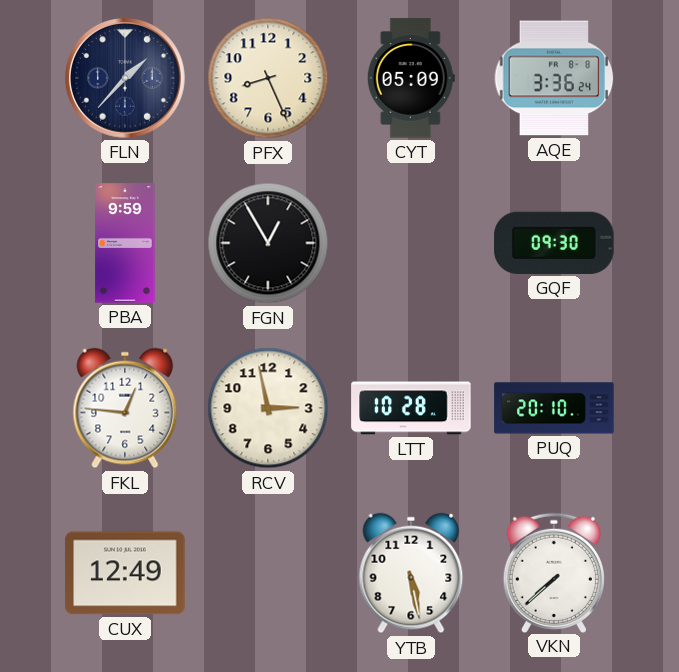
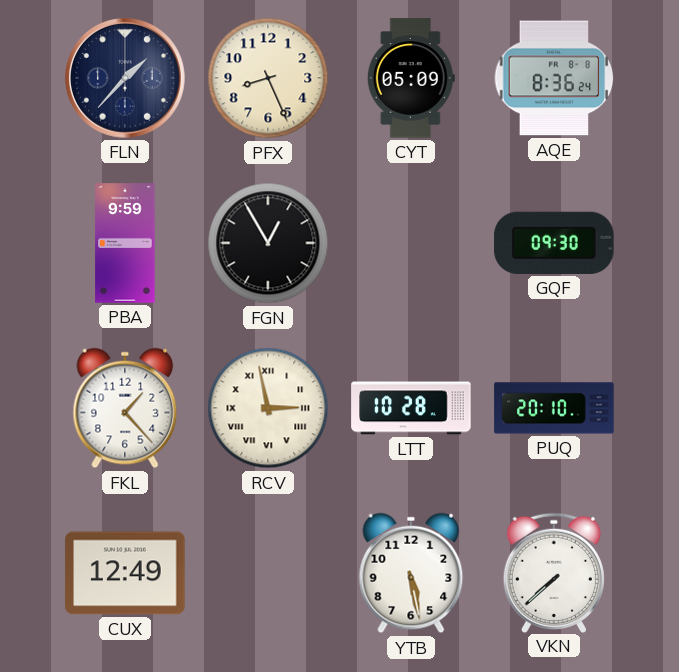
AQE: 3:36 -> 8:36
FKL: 12:46 -> 1:23
RCV numerals: Arabic -> Roman
